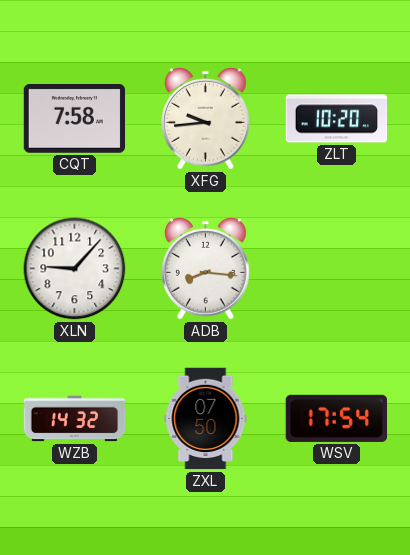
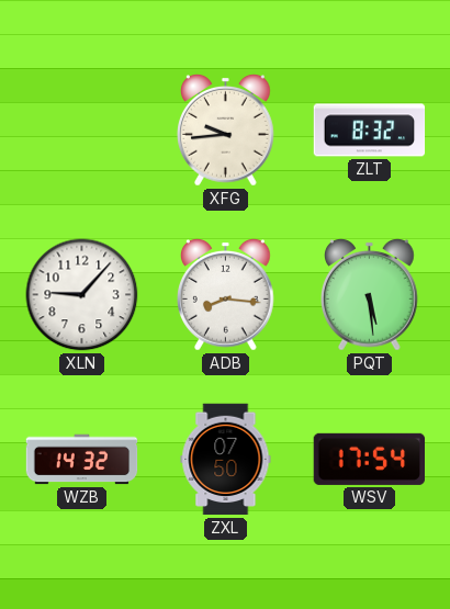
CQT: 7:58 -> none
ZLT: 10:20 -> 8:32
PQT: none -> 5:29
